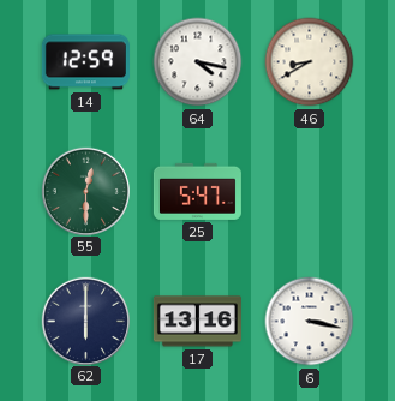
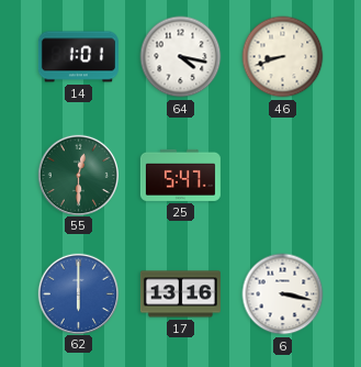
14: 12:59 -> 1:01
46: 8:40 -> 8:42
62 dial: navy -> blue
